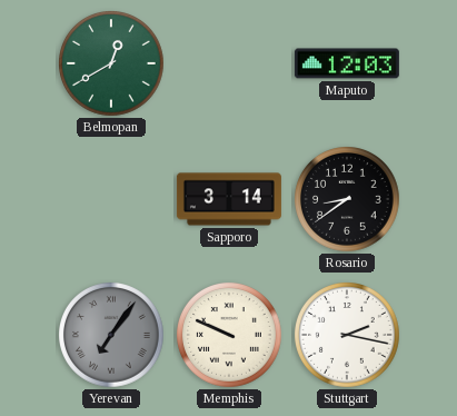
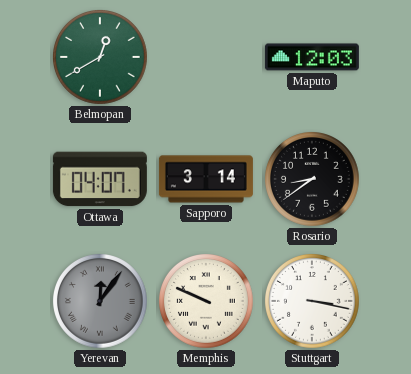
Ottawa: none -> 04:07
Yerevan: 7:06 -> 12:06
Stuttgart: 2:17 -> 3:17
